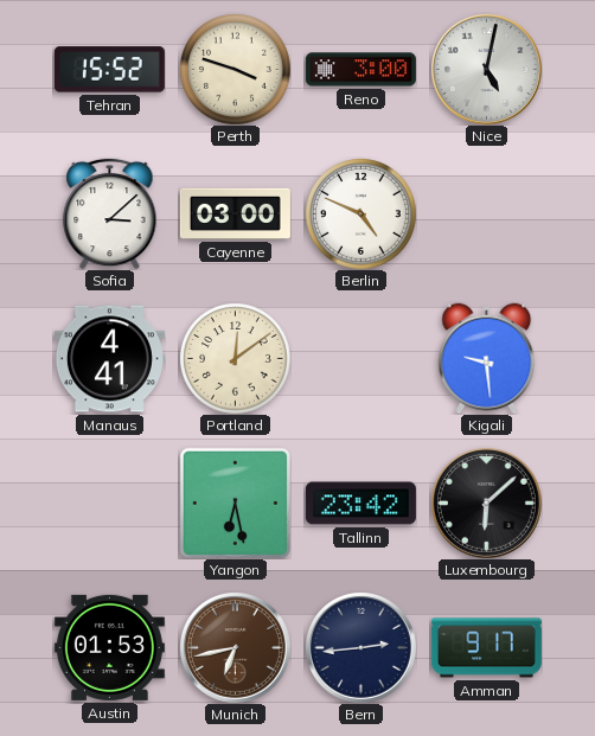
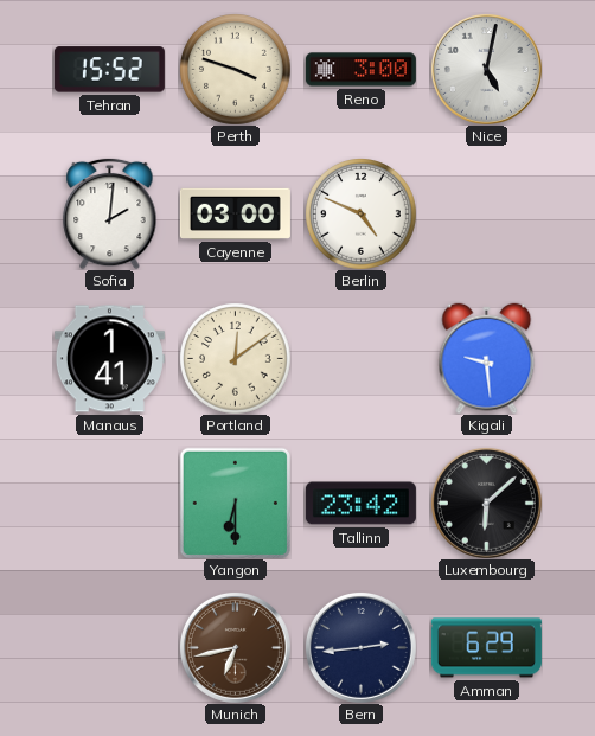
Sofia: 3:08 -> 2:01
Manaus: 4:41 -> 1:41
Yangon: 6:28 -> 6:30
Austin: 01:53 -> none
Amman: 9:17 -> 6:29
